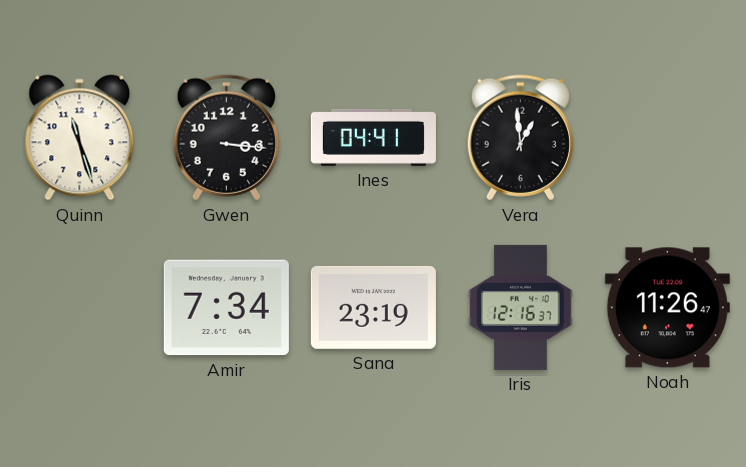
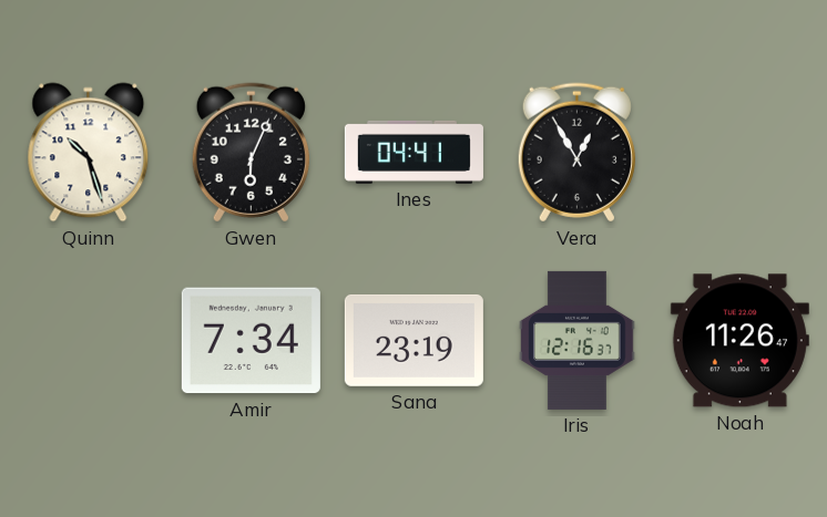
Quinn: 11:27 -> 10:27
Gwen: 3:16 -> 6:04
Vera: 12:59 -> 12:55
